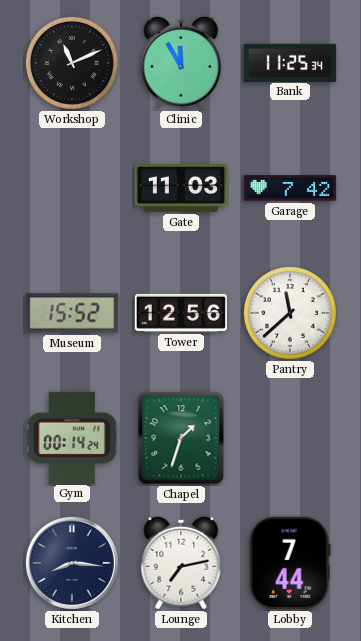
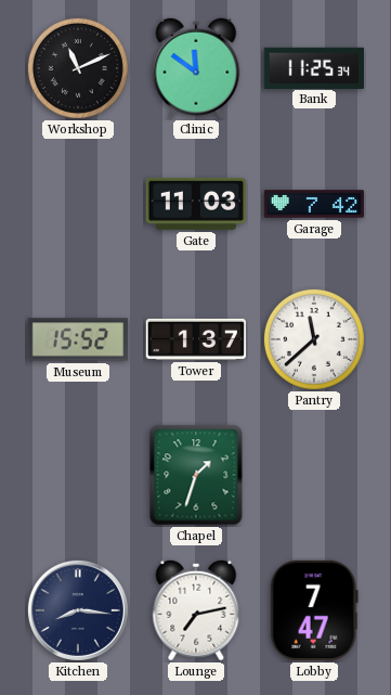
Clinic: 11:55 -> 11:51
Tower: 12:56 -> 1:37
Gym: 00:14 -> none
Lobby: 7:44 -> 7:47
